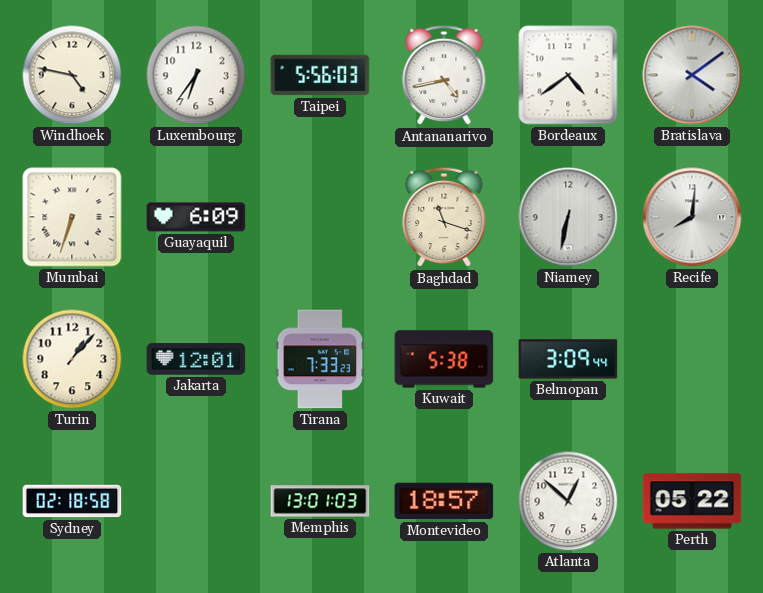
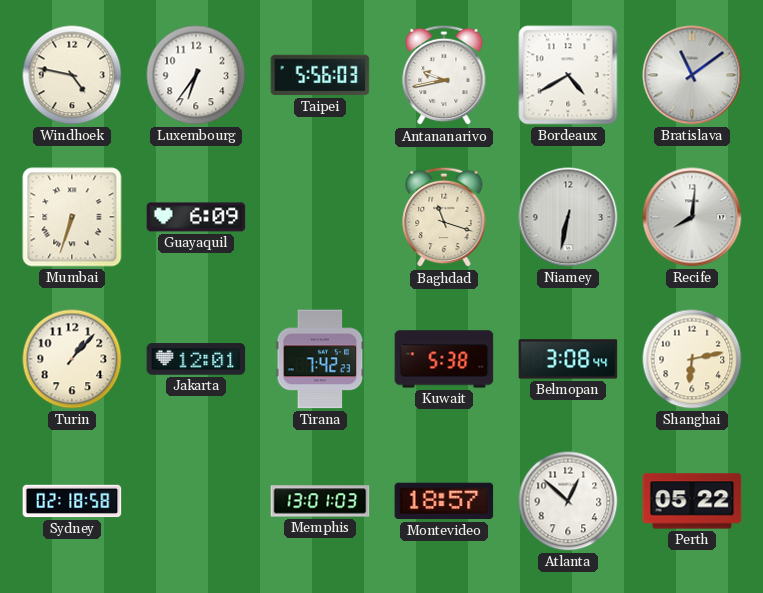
Antananarivo: 4:43 -> 9:43
Bordeaux: 4:39 -> 4:40
Bratislava: 4:09 -> 11:09
Tirana: 7:33 -> 7:42
Belmopan: 3:09 -> 3:08
Shanghai: none -> 6:13
